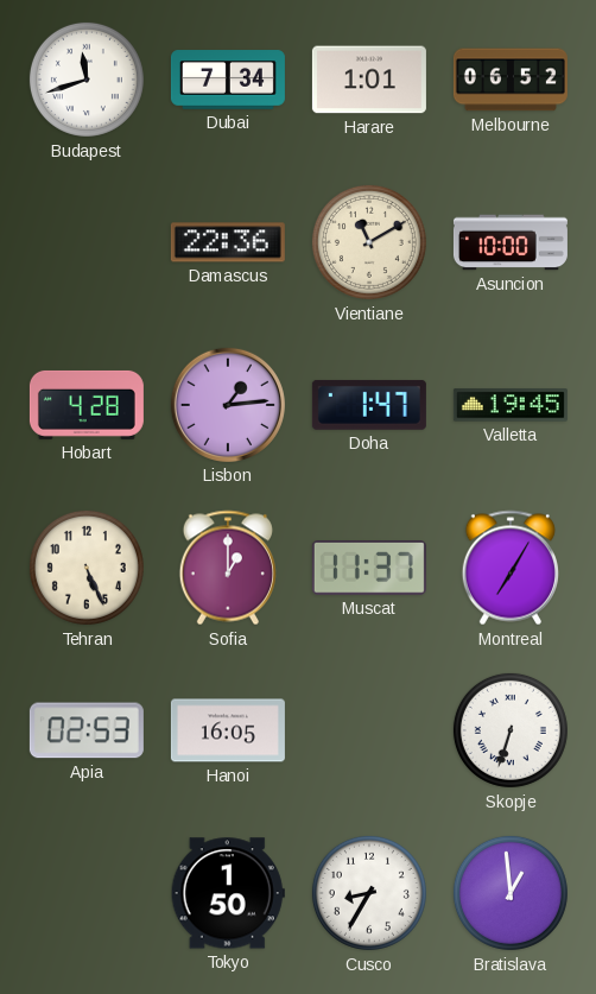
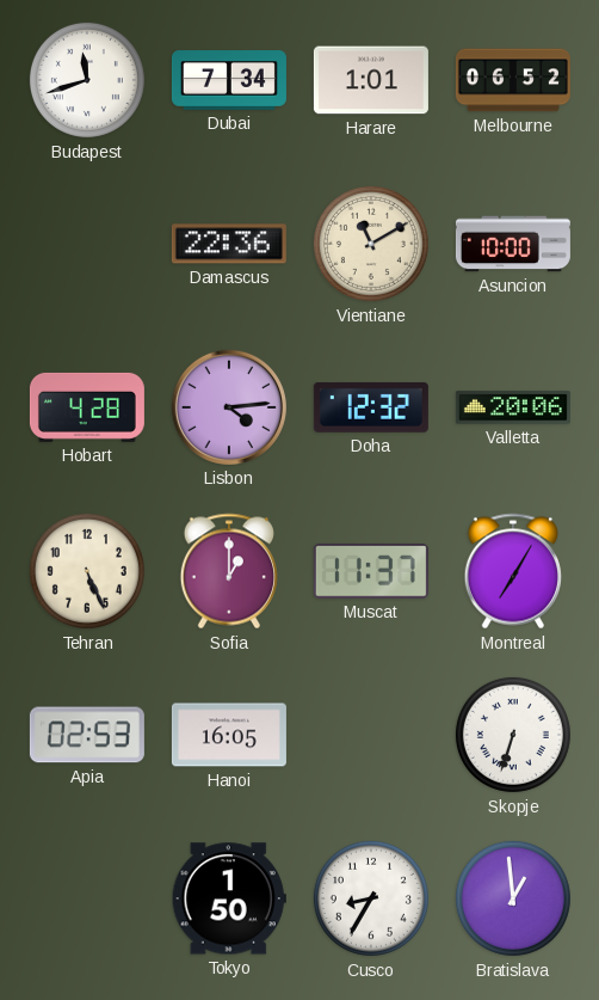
Lisbon: 1:14 -> 4:14
Doha: 1:47 -> 12:32
Valletta: 19:45 -> 20:06
